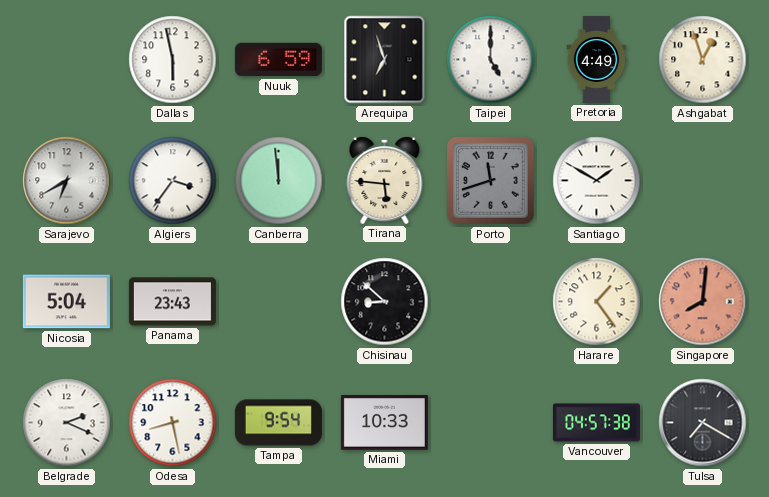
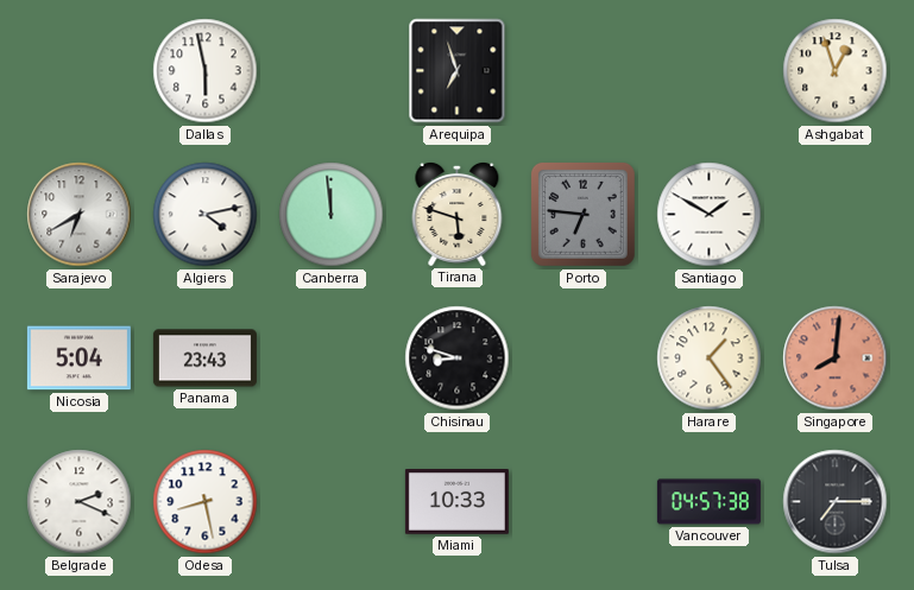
Nuuk: 6:59 -> none
Taipei: 5:00 -> none
Pretoria: 4:49 -> none
Algiers: 3:36 -> 4:13
Tirana: 5:46 -> 5:48
Porto: 11:42 -> 6:46
Chisinau: 8:52 -> 8:48
Tampa: 9:54 -> none
Tulsa: 7:20 -> 7:15
